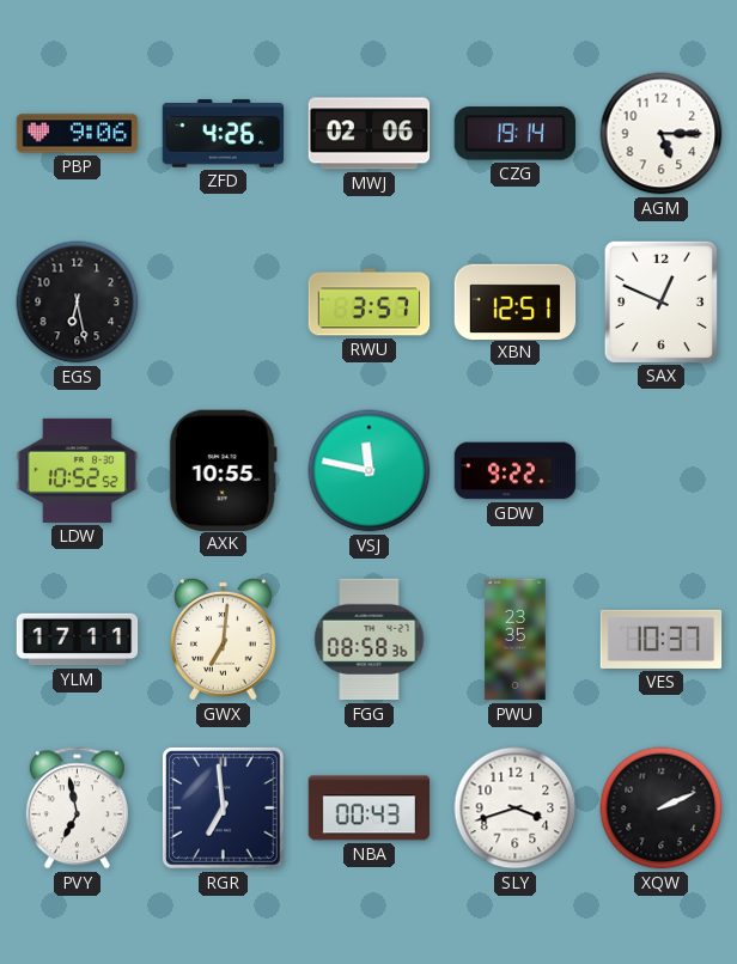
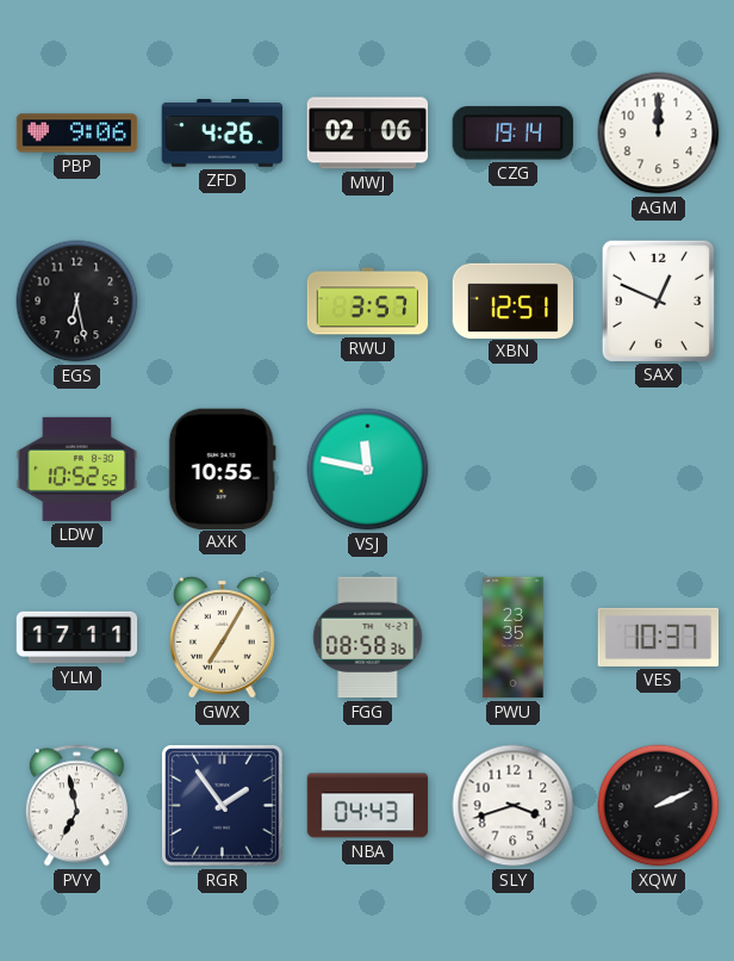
AGM: 5:15 -> 12:00
GDW: 9:22 -> none
GWX: 7:01 -> 7:05
RGR: 6:59 -> 1:54
NBA: 00:43 -> 04:43
